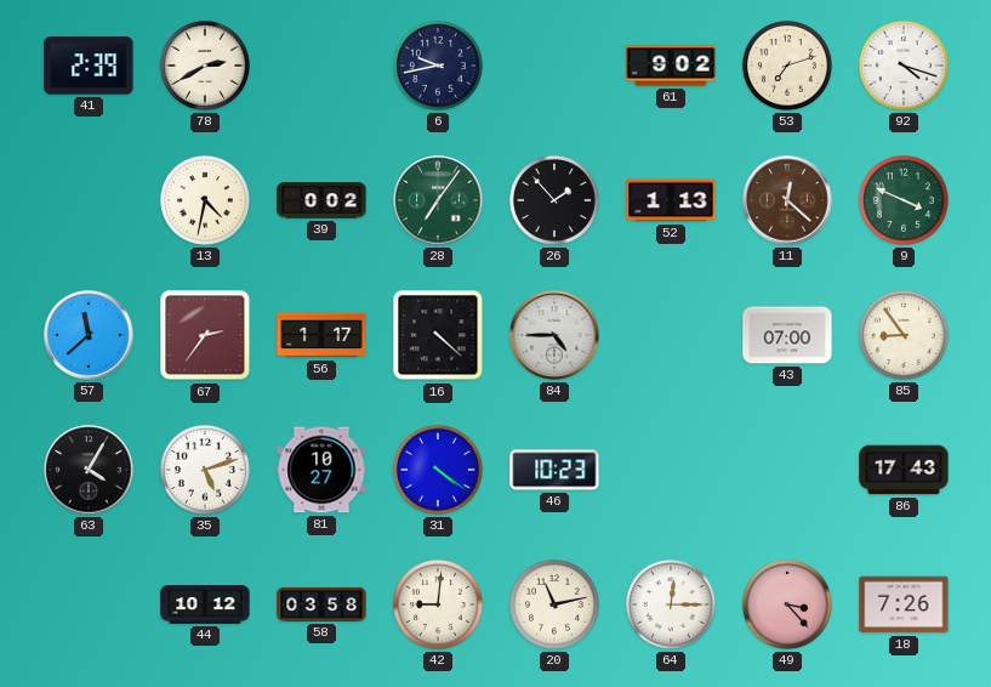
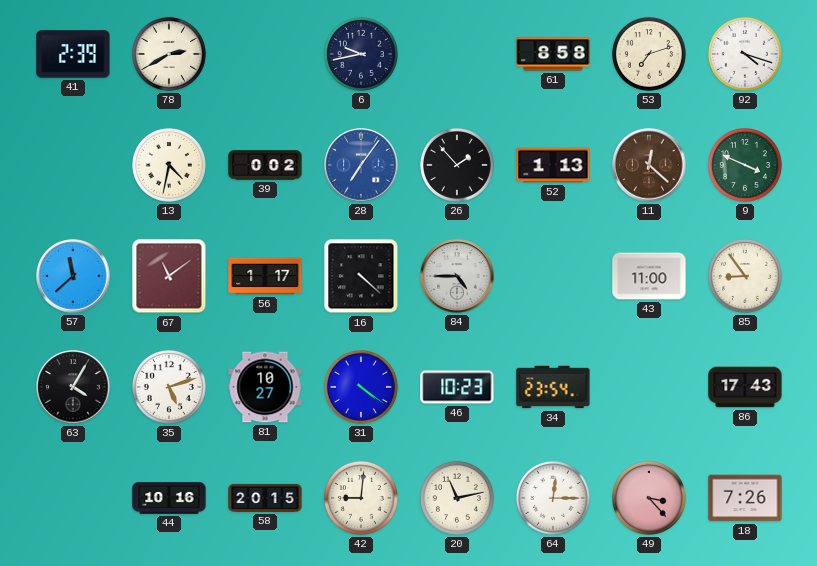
61: 9:02 -> 8:58
28 dial: green -> blue
67: 2:36 -> 11:09
43: 07:00 -> 11:00
34: none -> 23:54
44: 10:12 -> 10:16
58: 03:58 -> 20:15
